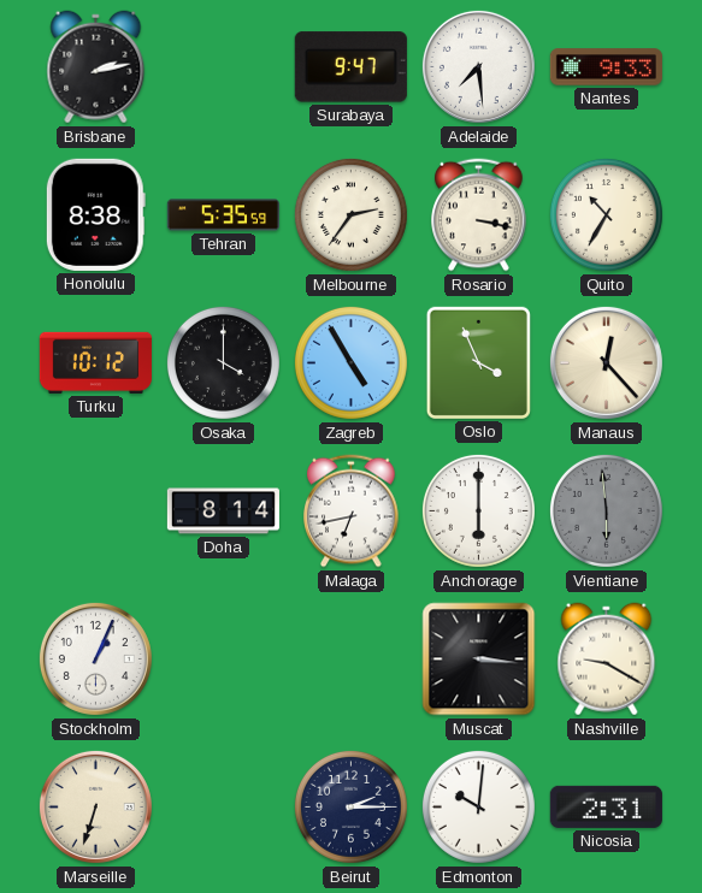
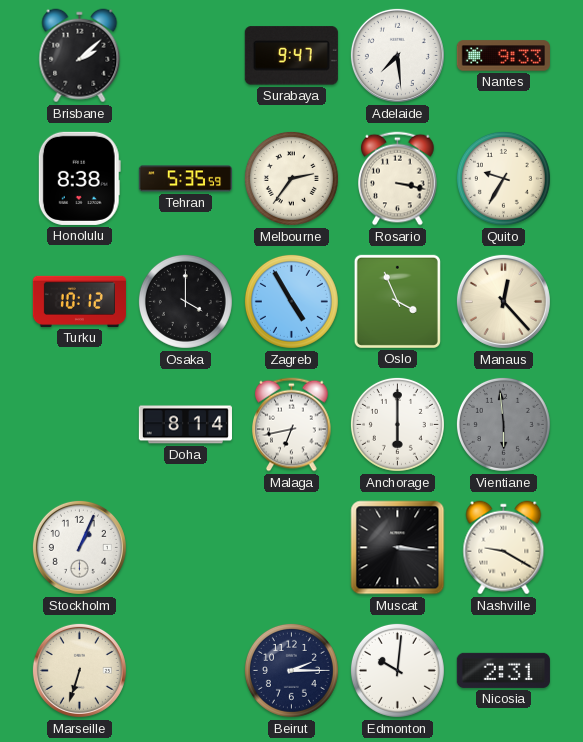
Brisbane: 2:13 -> 2:08
Quito: 10:35 -> 9:35
